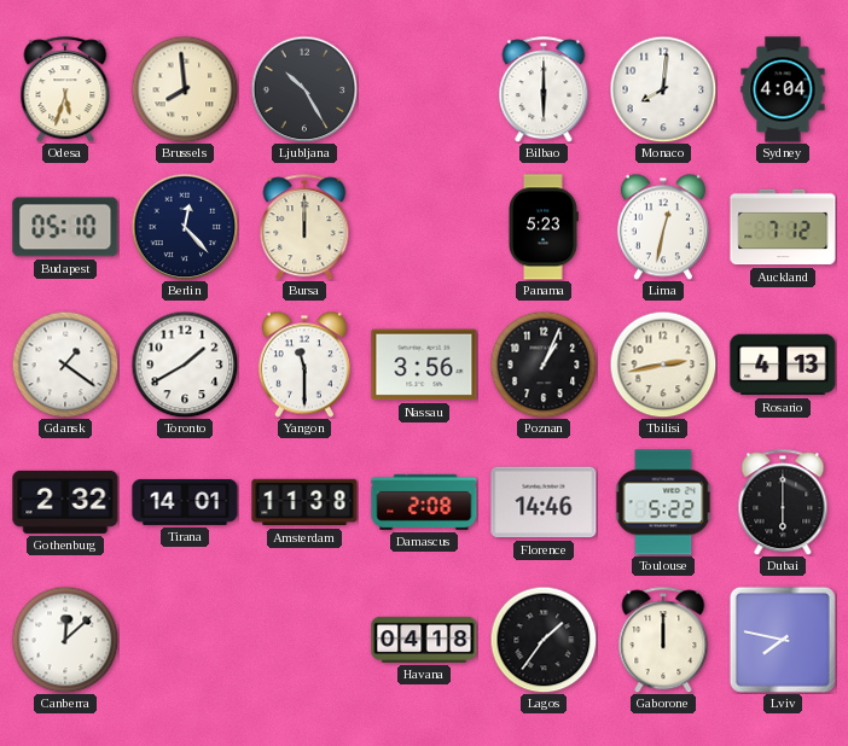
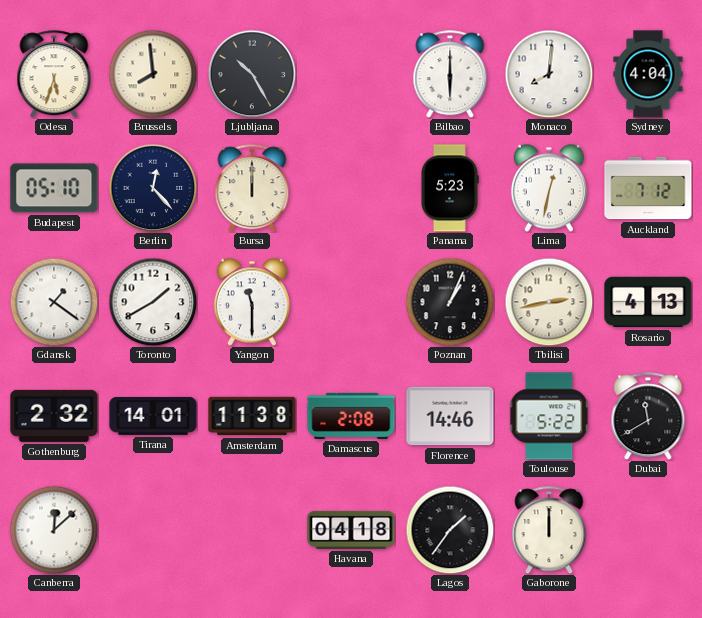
Nassau: 3:56 -> none
Dubai: 6:00 -> 11:40
Lviv: 7:47 -> none
